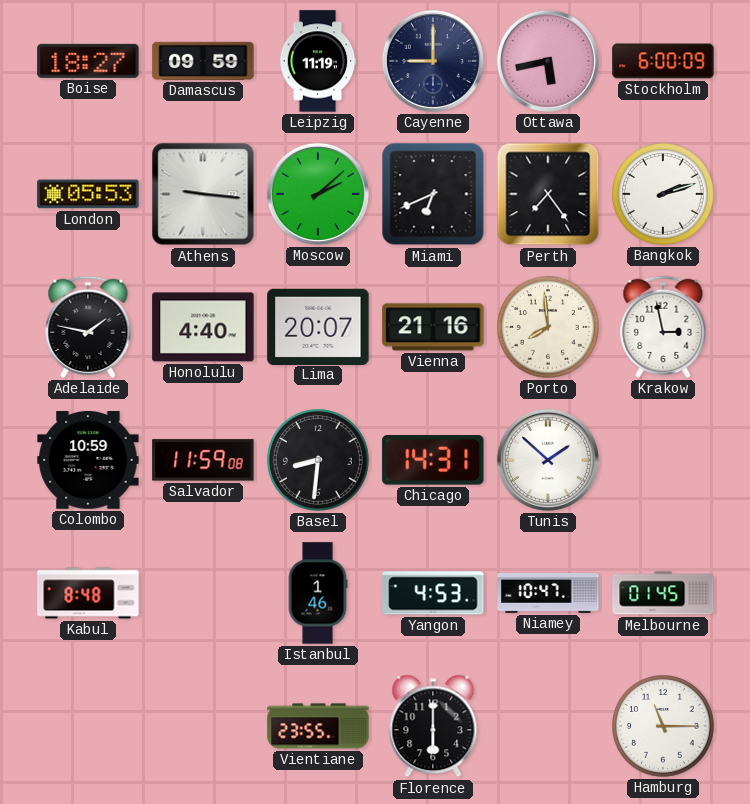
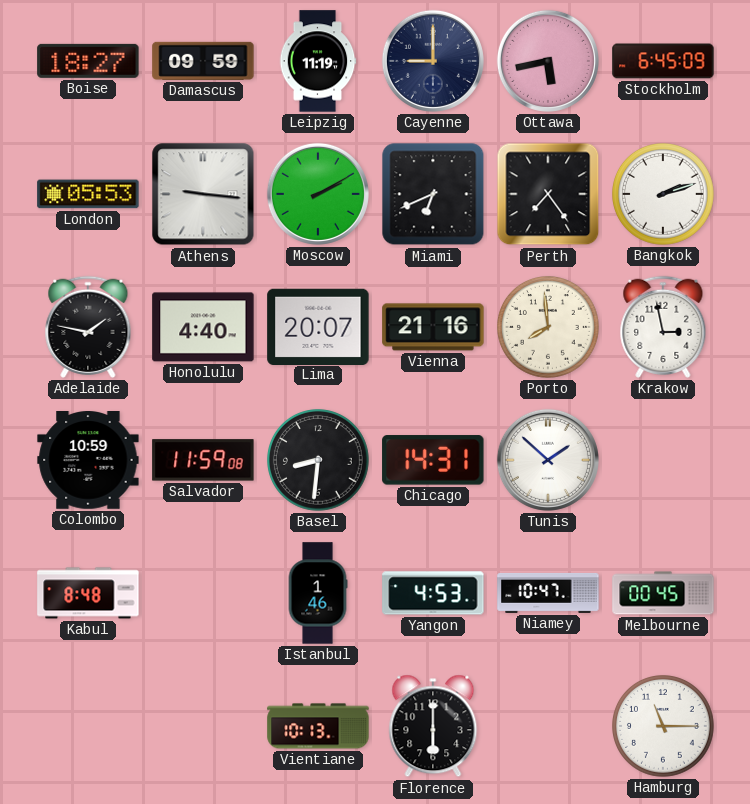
Stockholm: 6:00 -> 6:45
Moscow: 2:08 -> 2:10
Melbourne: 01:45 -> 00:45
Vientiane: 23:55 -> 10:13
